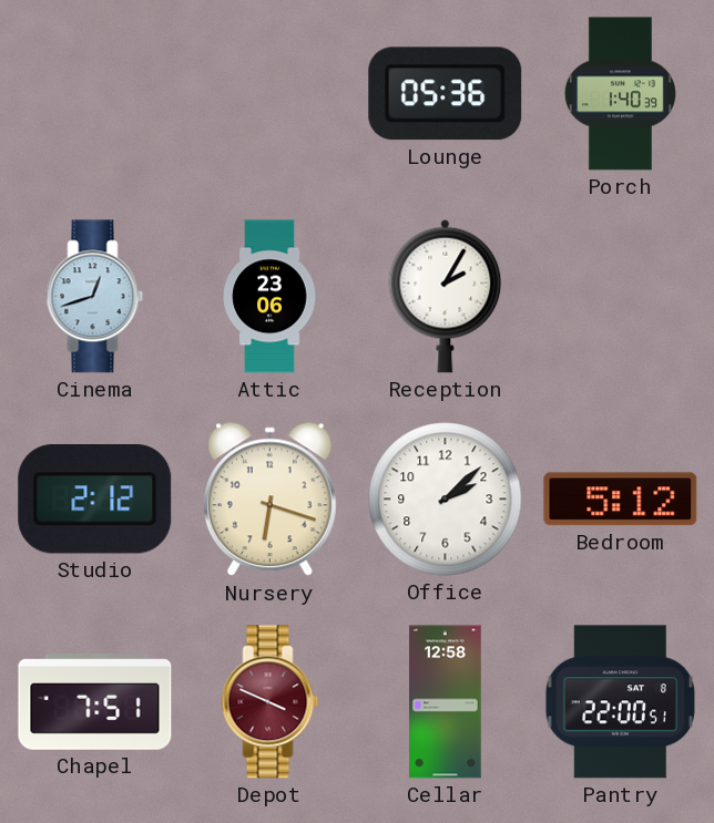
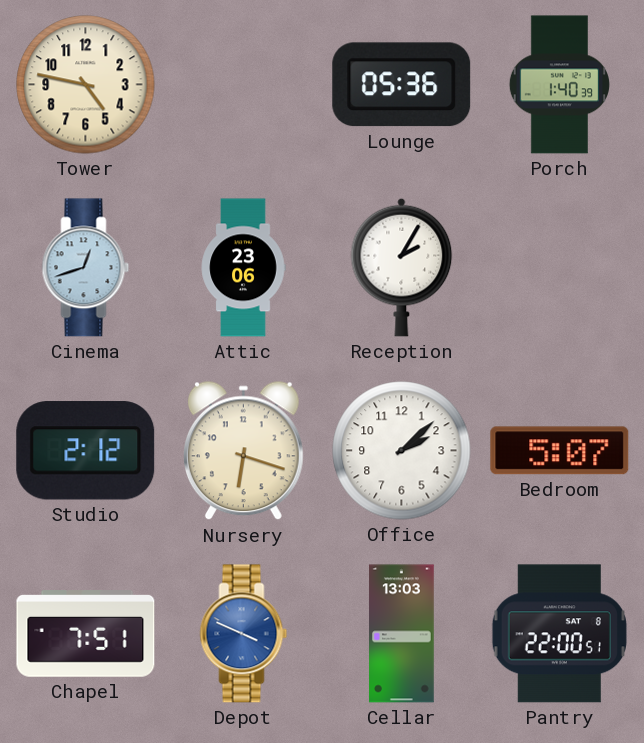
Tower: none -> 4:47
Bedroom: 5:12 -> 5:07
Depot dial: burgundy -> blue
Cellar: 12:58 -> 13:03
